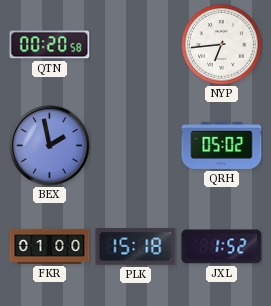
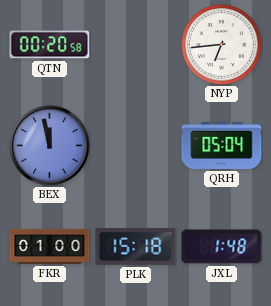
BEX: 1:58 -> 11:58
QRH: 05:02 -> 05:04
JXL: 1:52 -> 1:48
